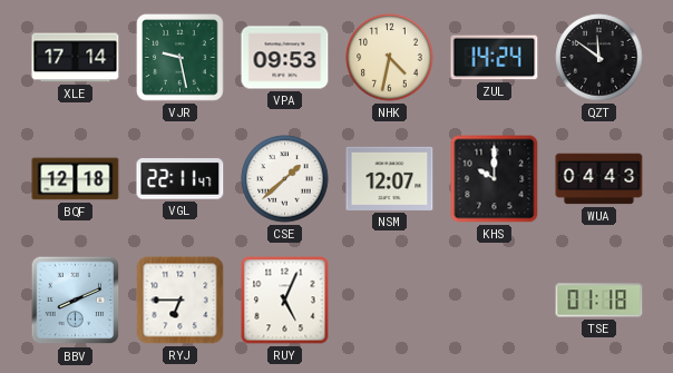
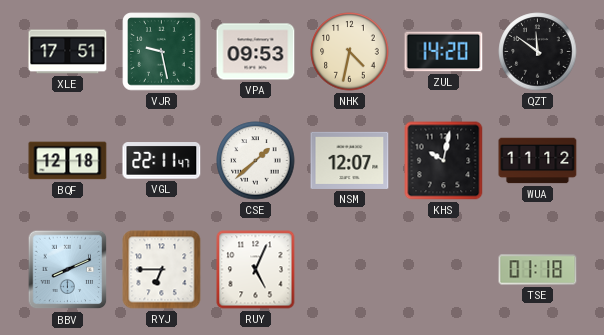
XLE: 17:14 -> 17:51
ZUL: 14:24 -> 14:20
KHS: 10:00 -> 10:02
WUA: 04:43 -> 11:12
